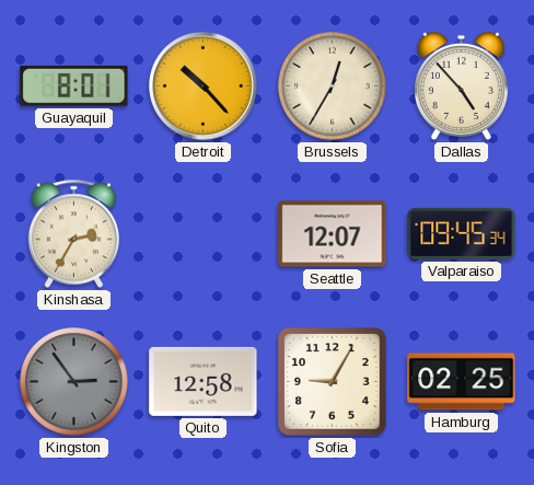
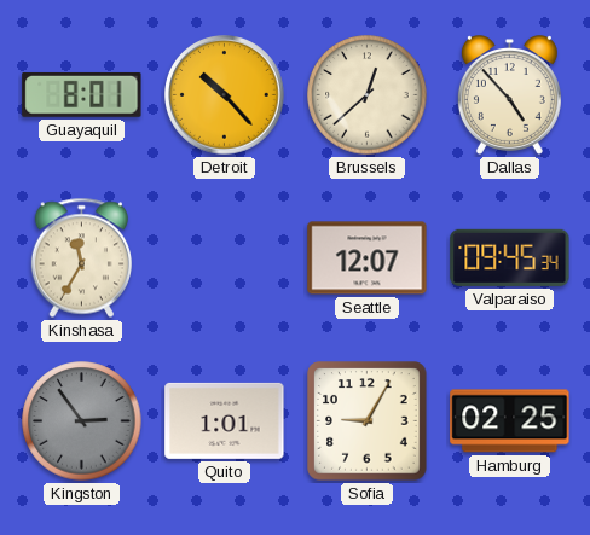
Brussels: 12:35 -> 12:38
Kinshasa: 2:35 -> 11:35
Quito: 12:58 -> 1:01
